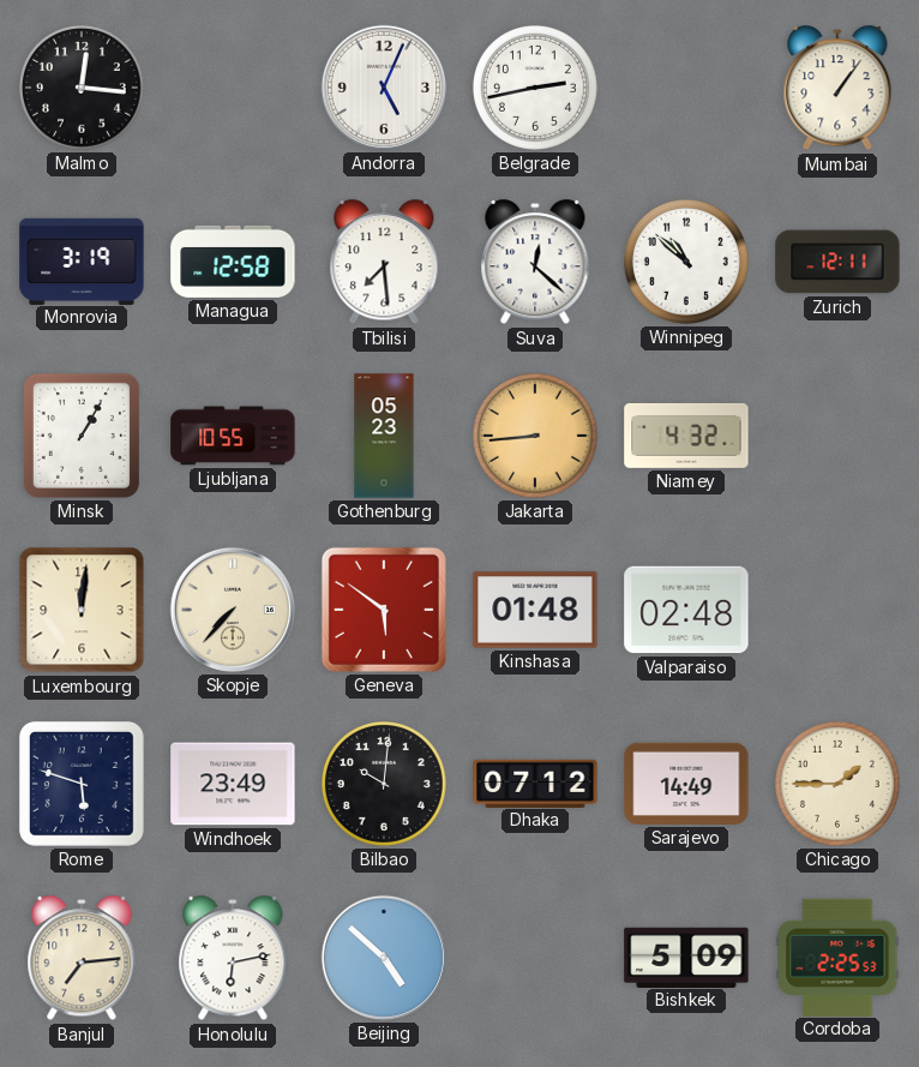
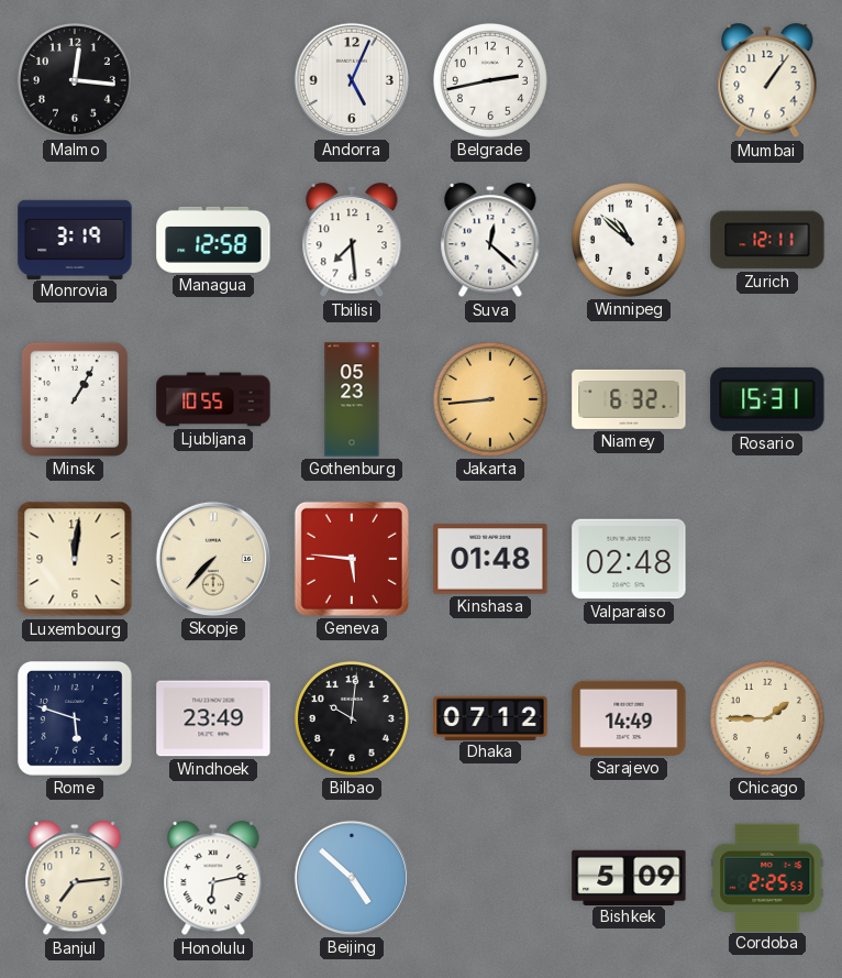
Niamey: 4:32 -> 6:32
Rosario: none -> 15:31
Geneva: 5:51 -> 5:46
